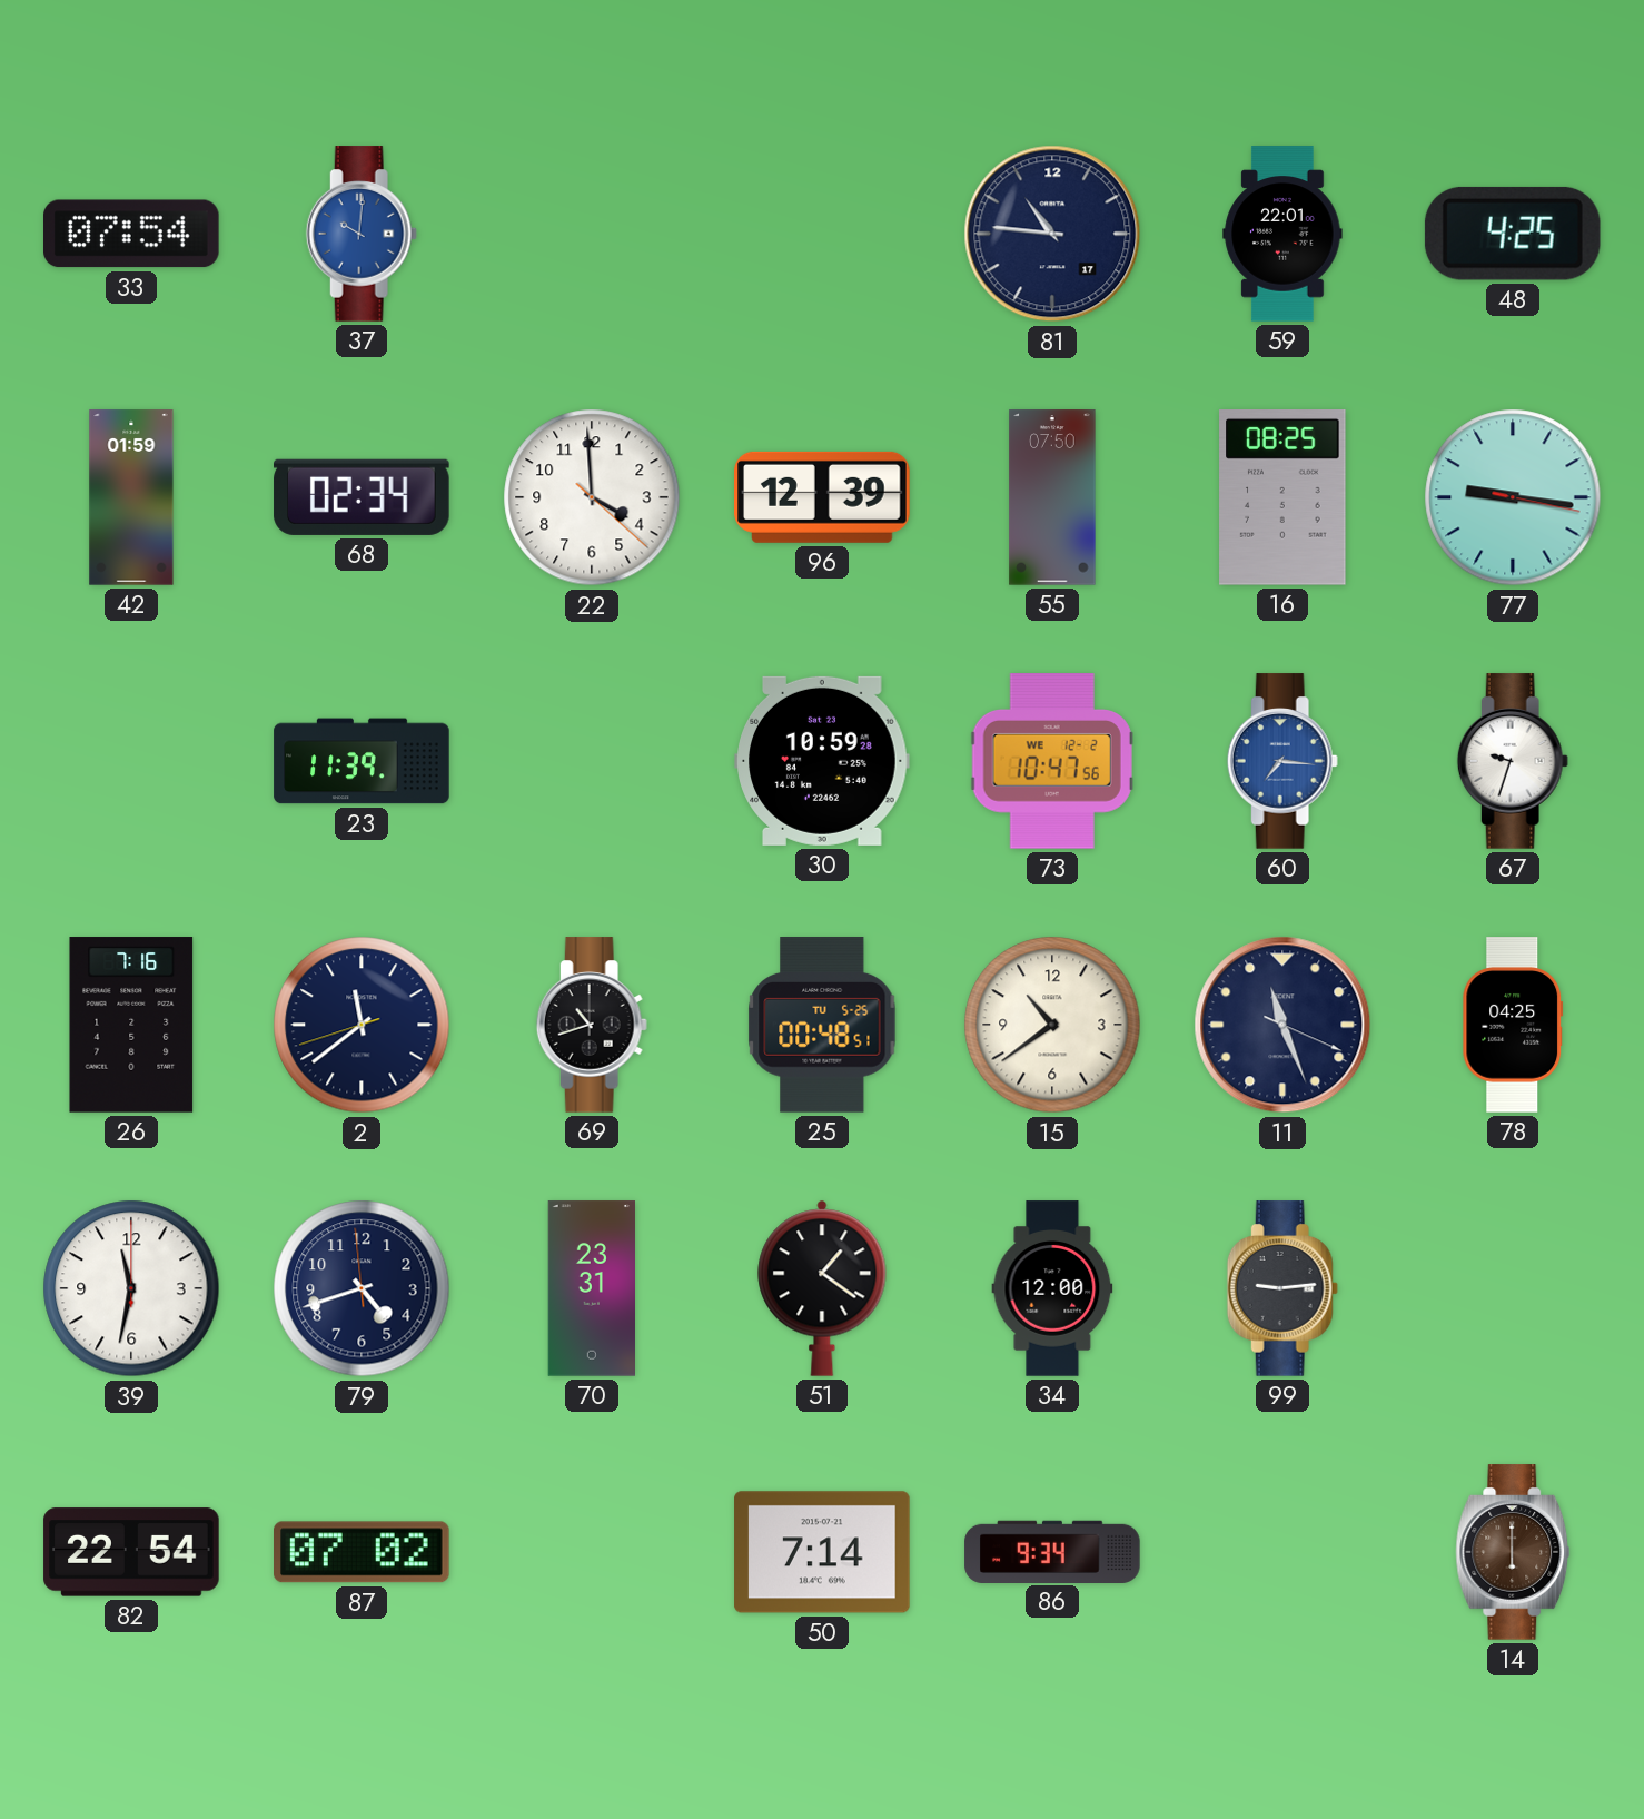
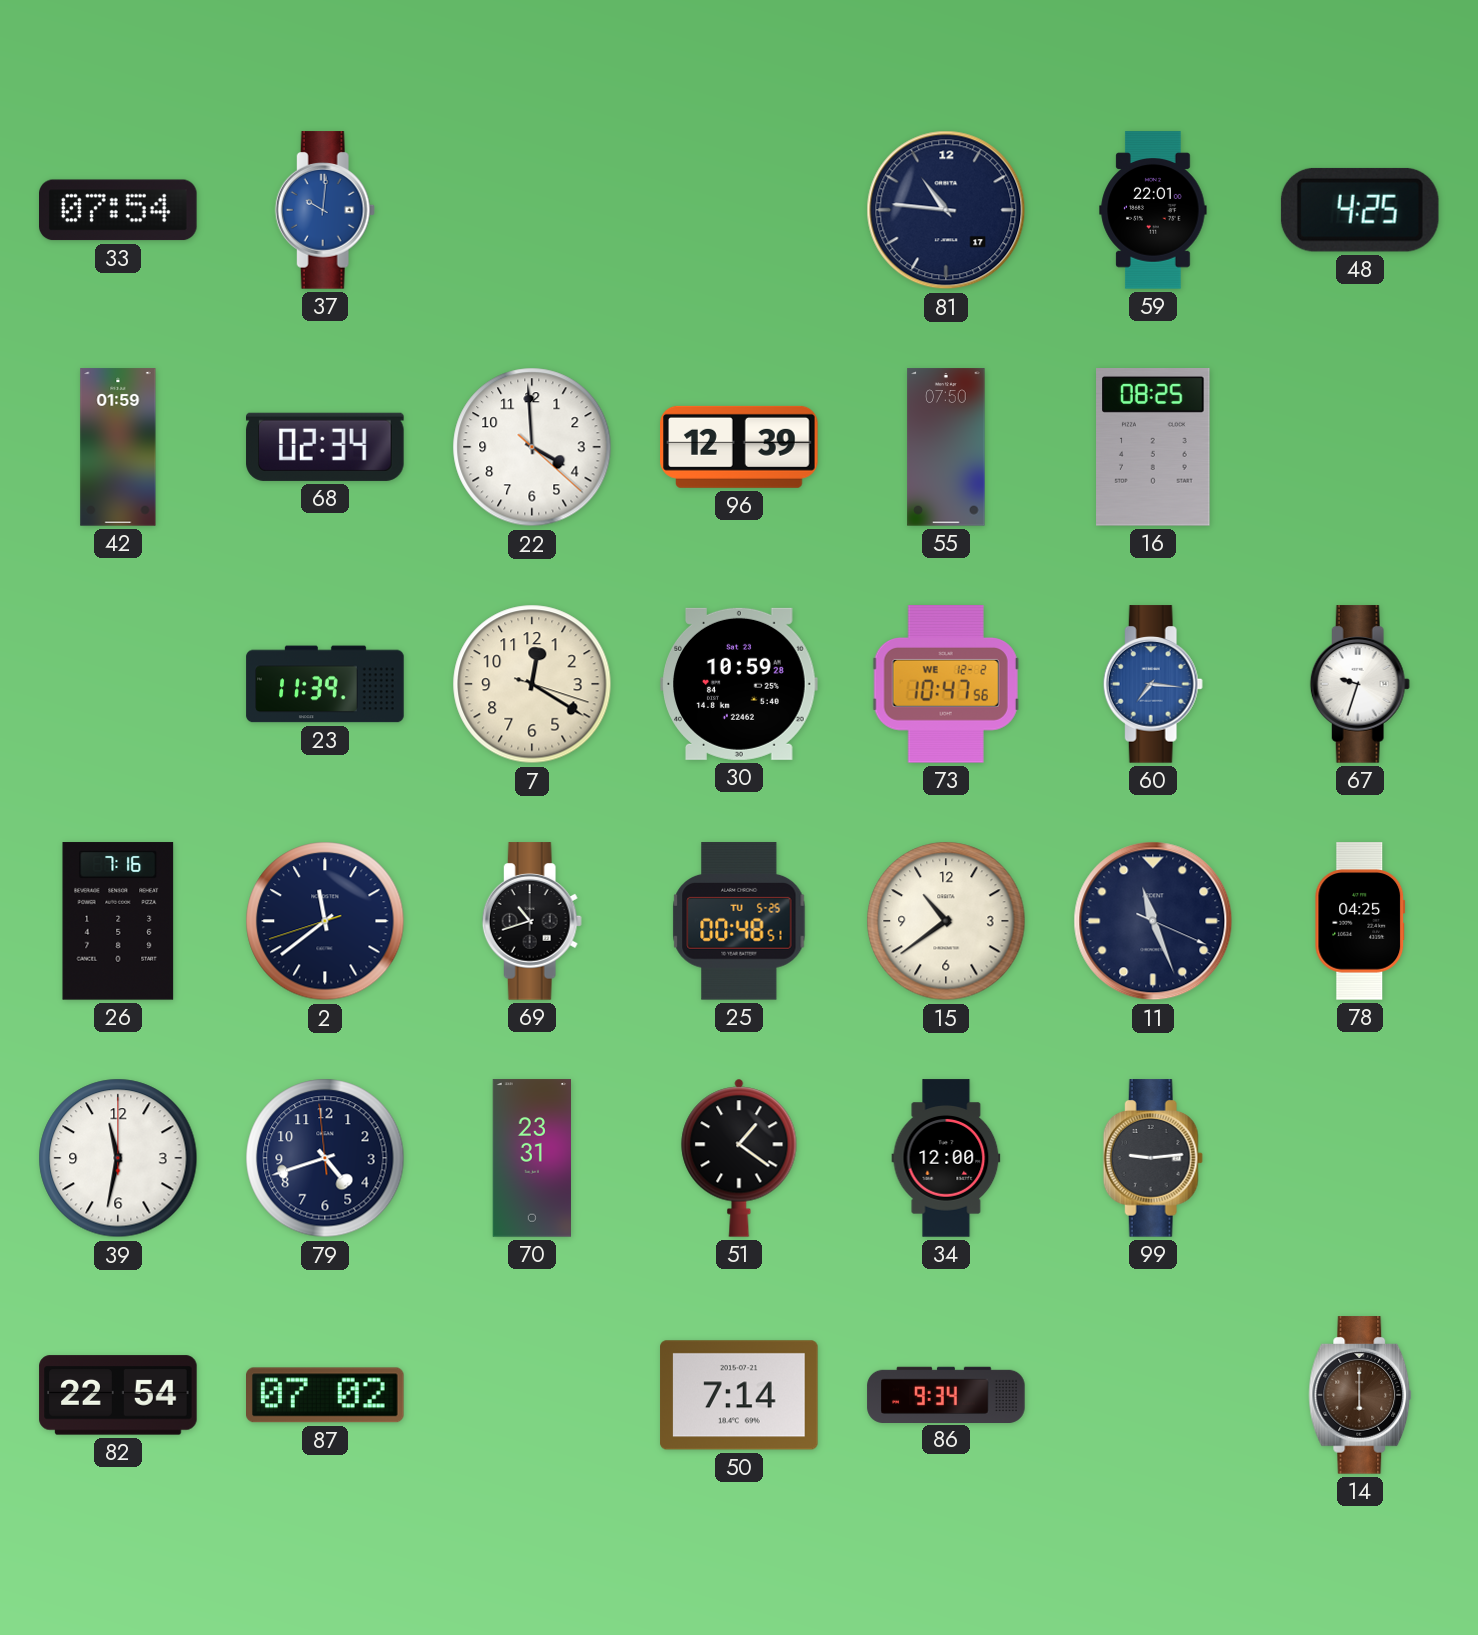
77: 9:16 -> none
7: none -> 12:20
